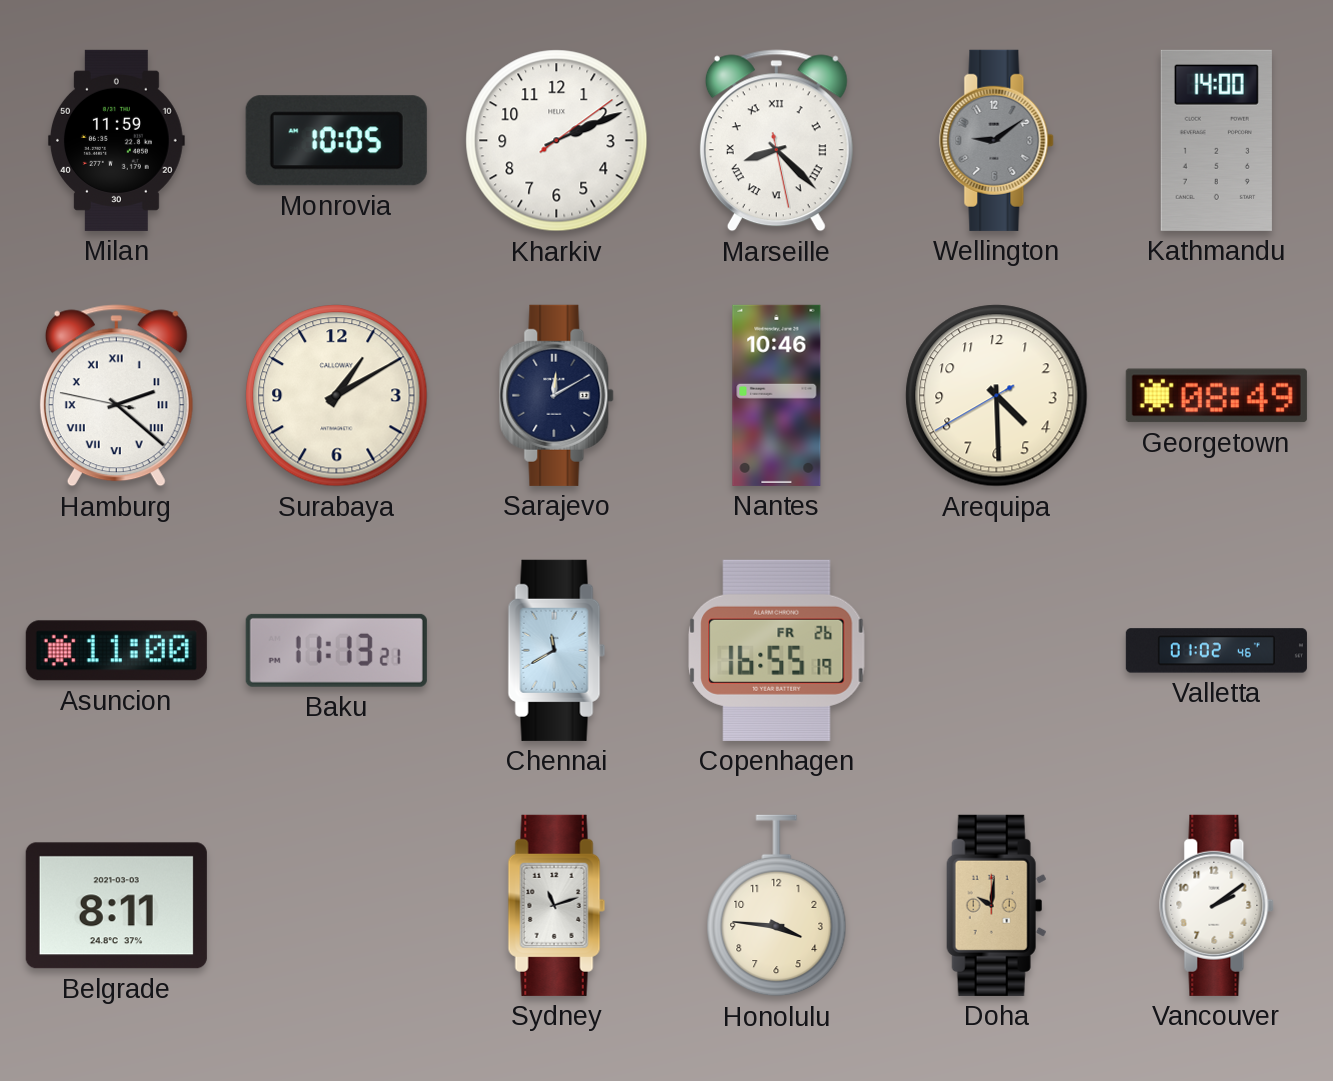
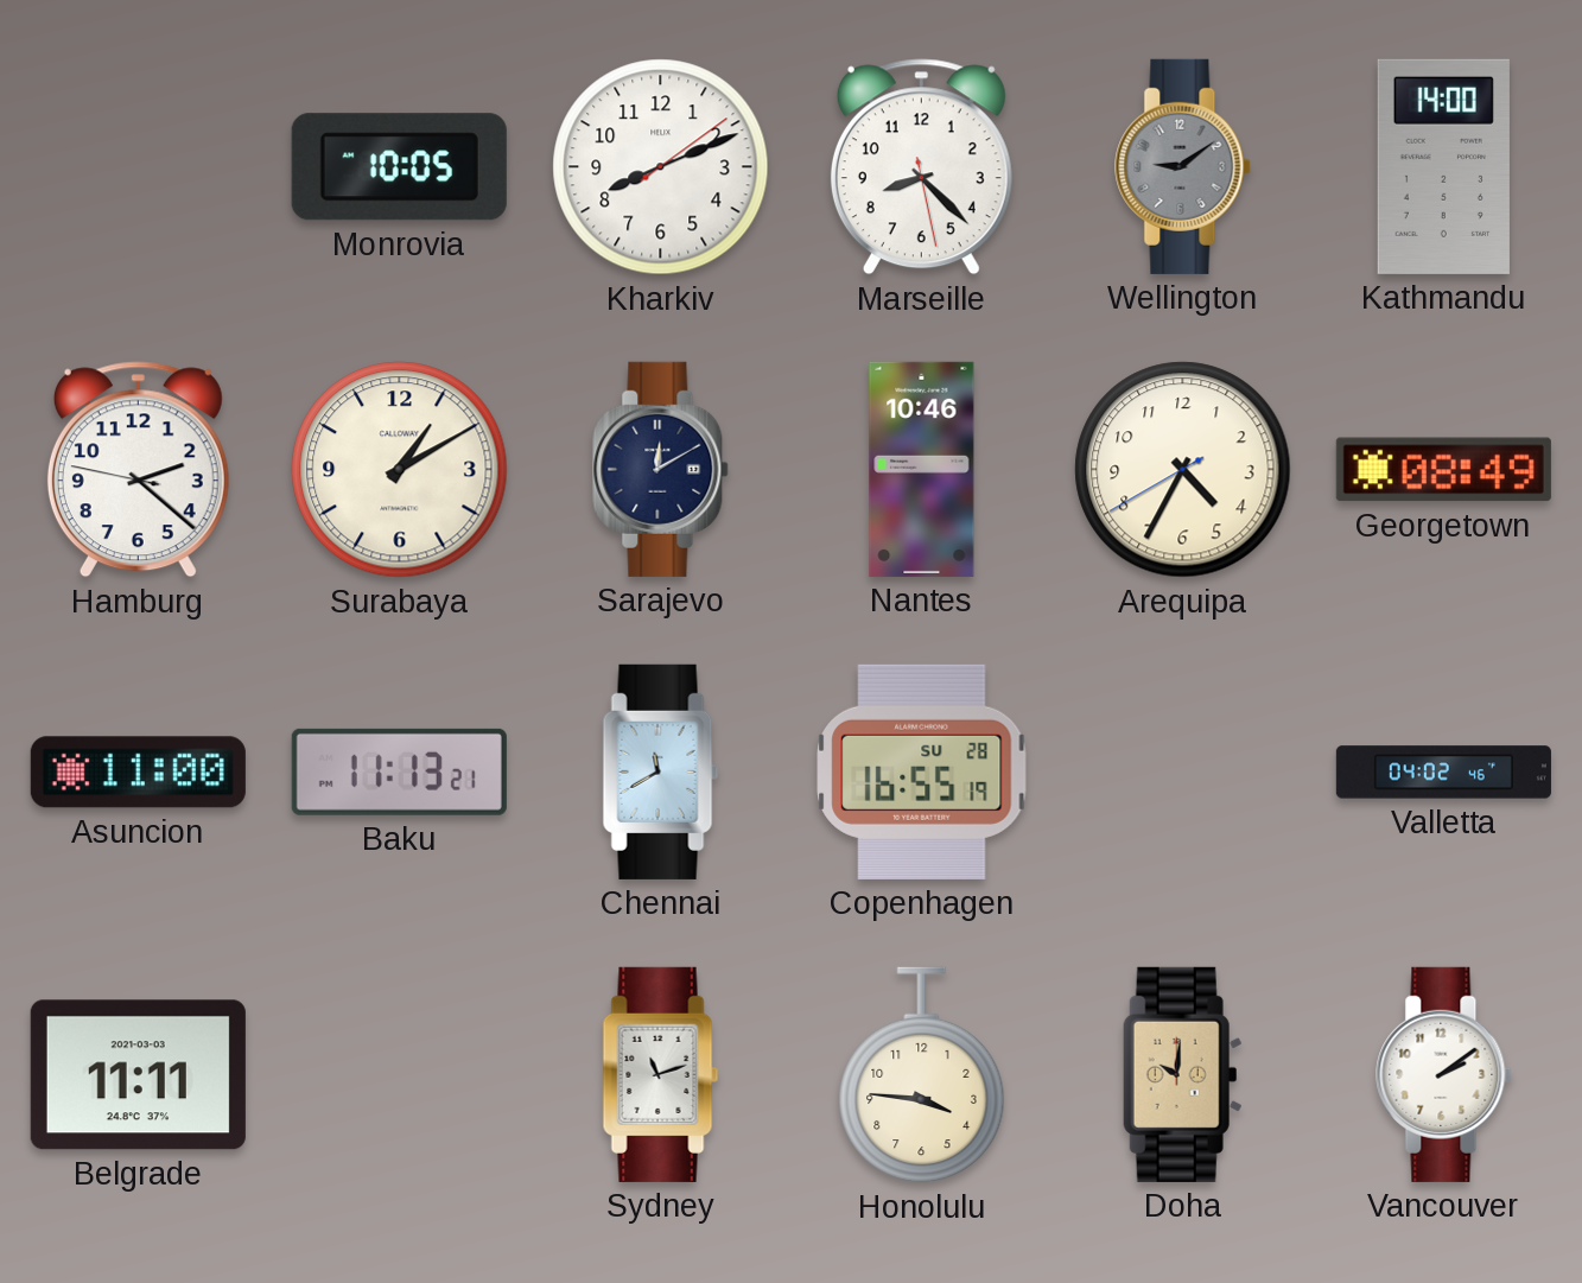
Milan: 11:59 -> none
Kharkiv: 2:11 -> 8:11
Marseille numerals: Roman -> Arabic
Hamburg numerals: Roman -> Arabic
Arequipa: 4:29 -> 4:34
Copenhagen date: FR 26 -> SU 28
Valletta: 01:02 -> 04:02
Belgrade: 8:11 -> 11:11
